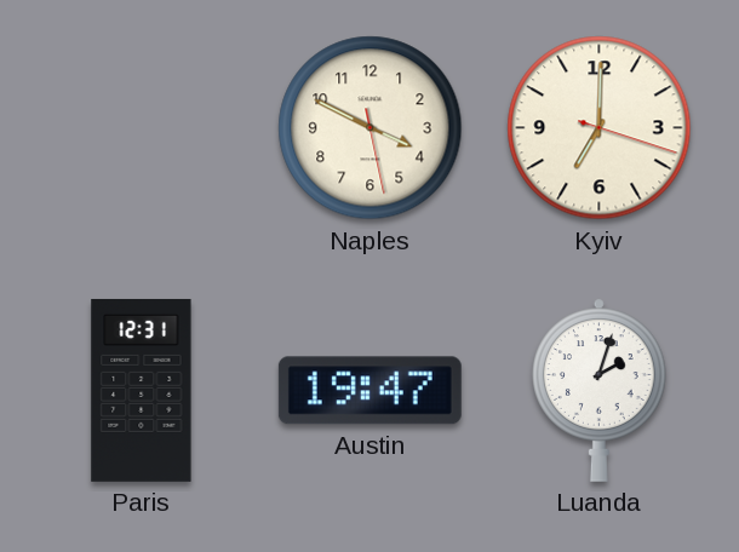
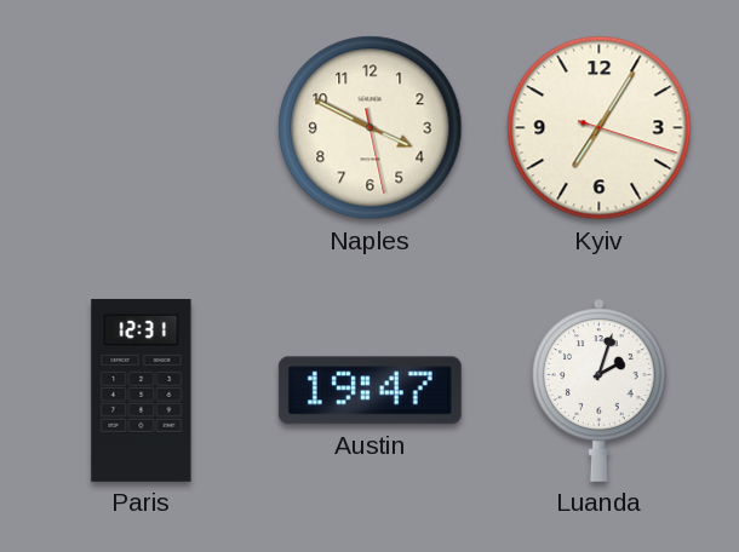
Kyiv: 7:00 -> 7:05
